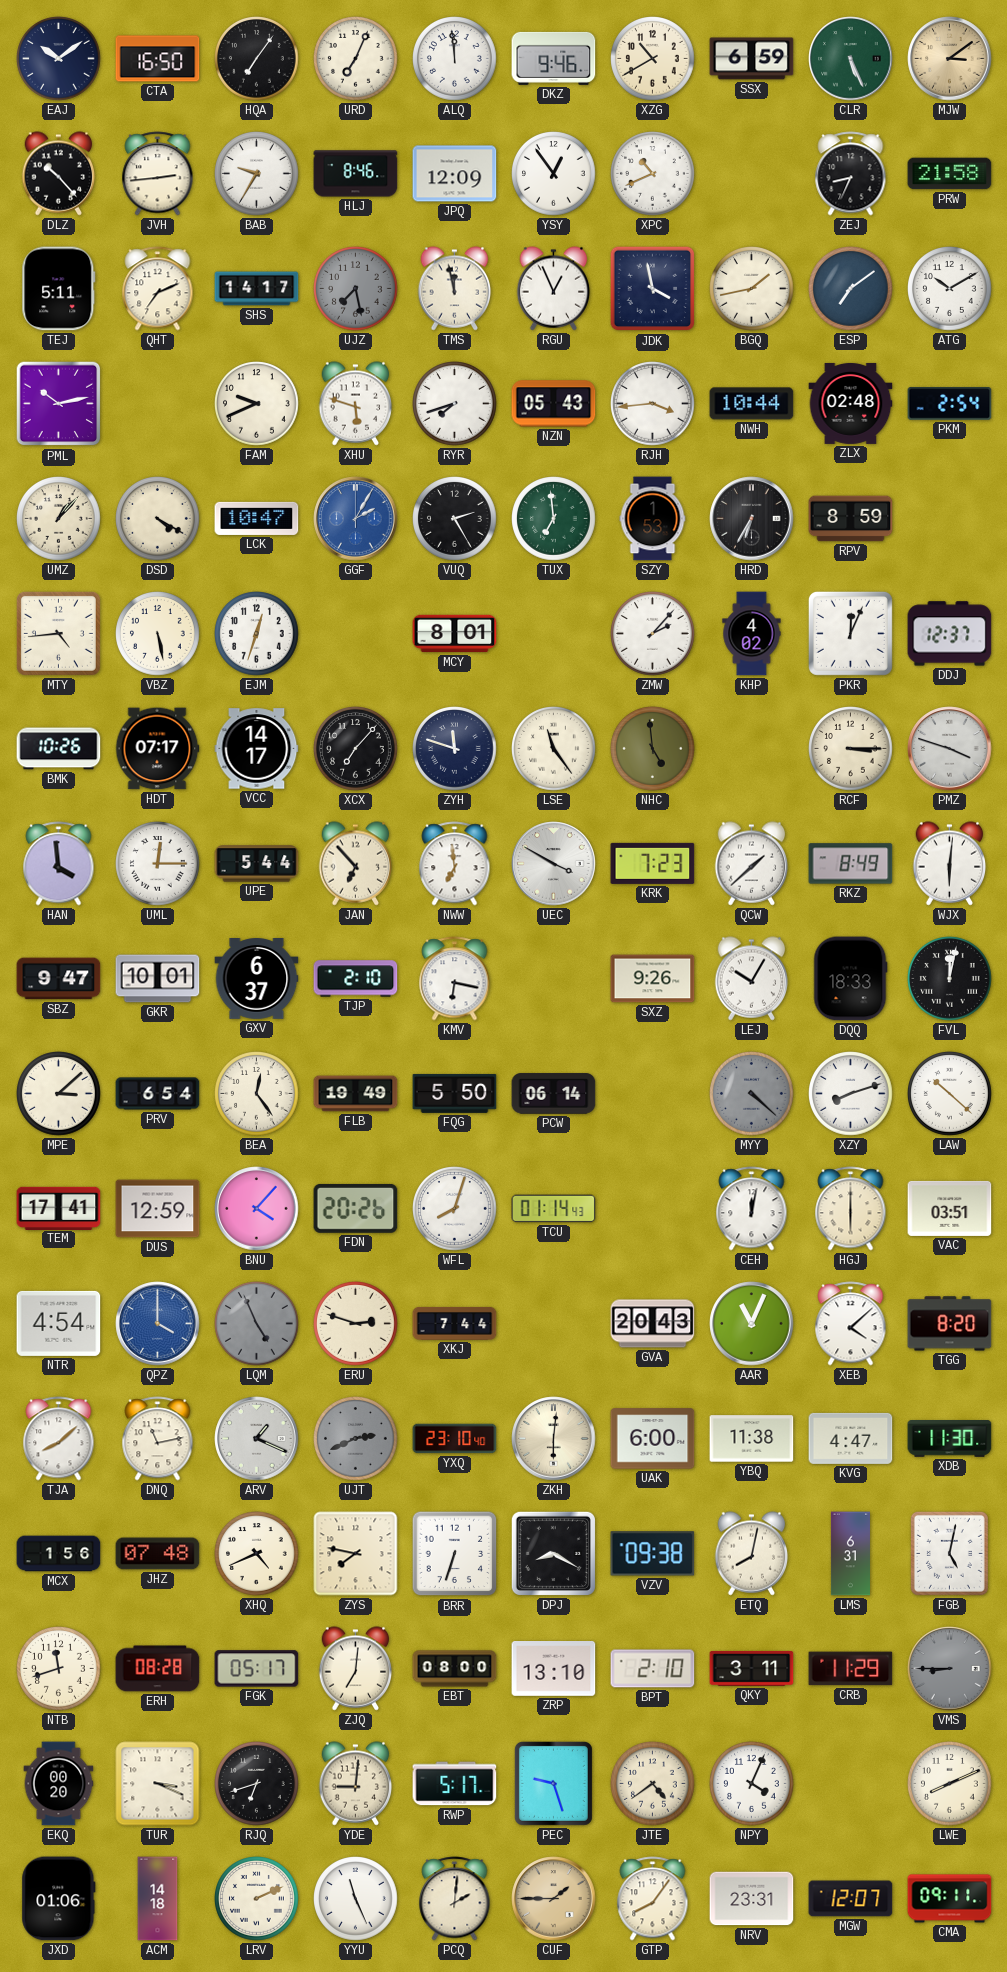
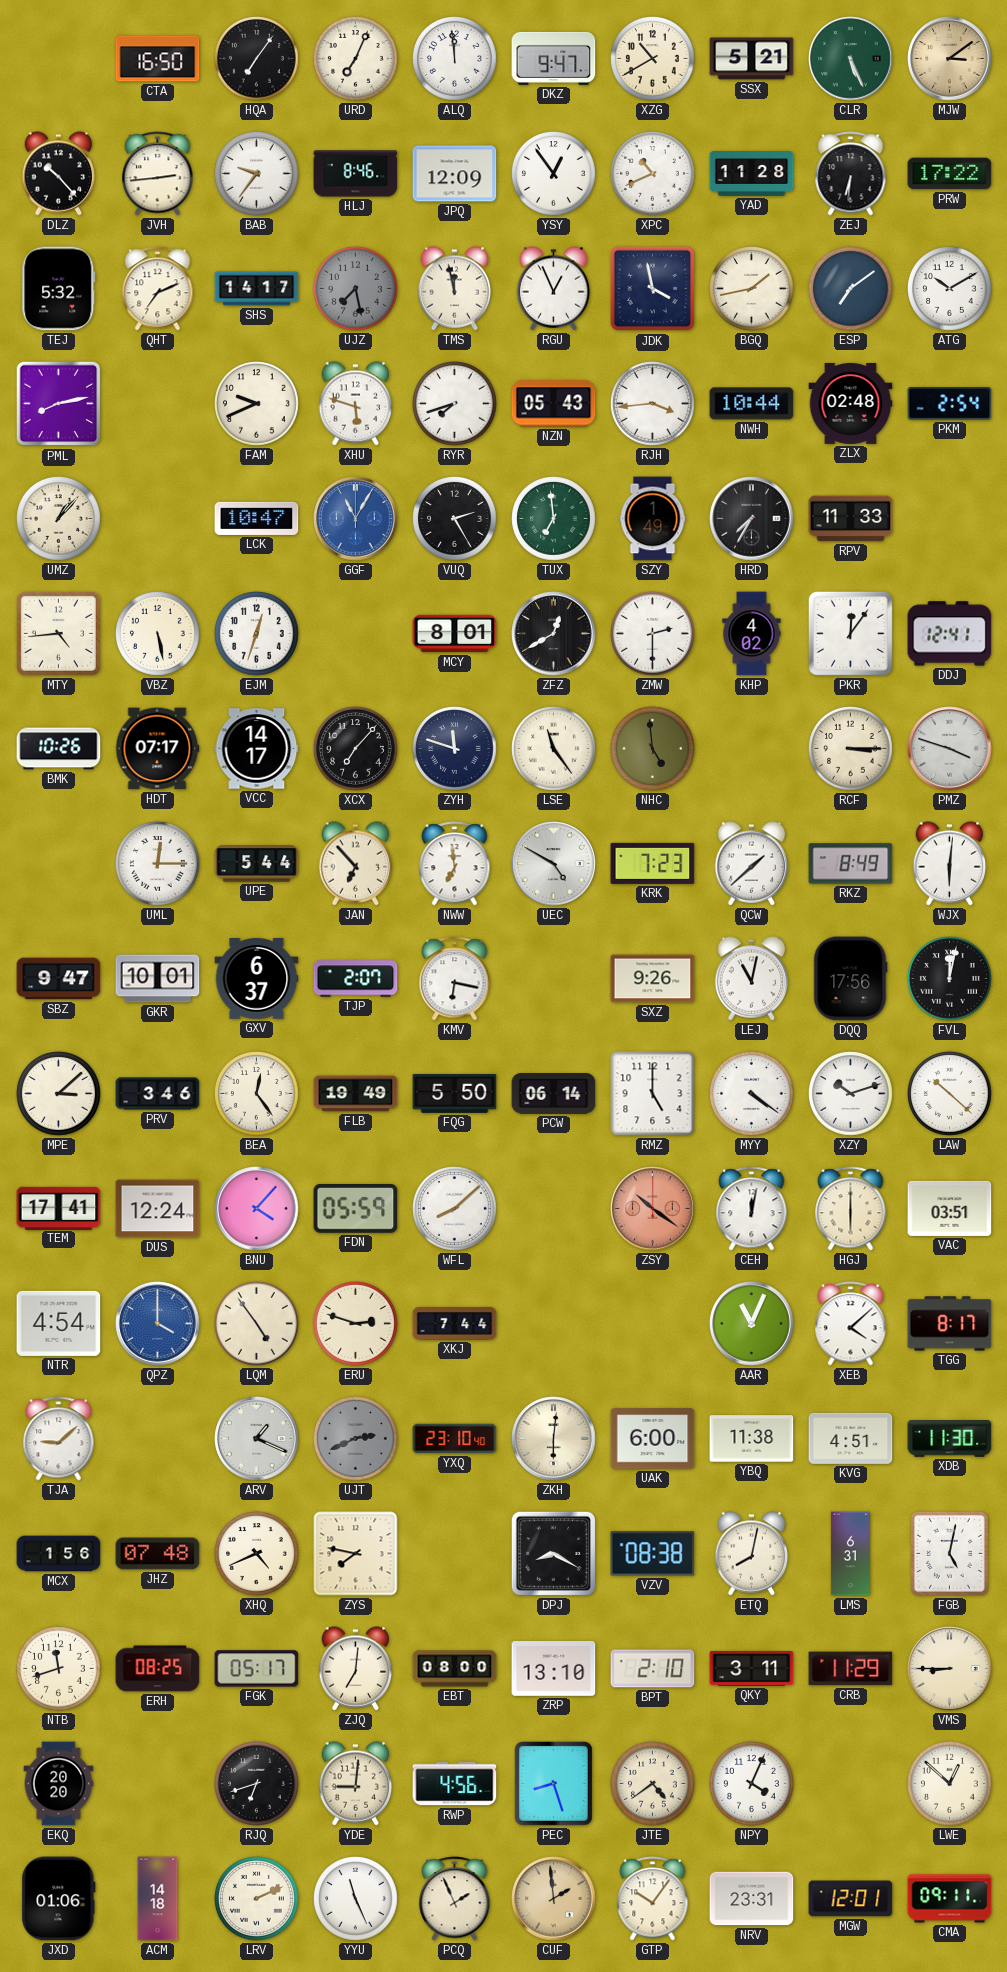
EAJ: 10:09 -> none
DKZ: 9:46 -> 9:47
SSX: 6:59 -> 5:21
BAB: 9:35 -> 9:36
YAD: none -> 11:28
ZEJ: 8:34 -> 6:31
PRW: 21:58 -> 17:22
TEJ: 5:11 -> 5:32
PML: 10:13 -> 8:13
DSD: 4:20 -> none
GGF: 2:05 -> 11:05
SZY: 1:53 -> 1:49
HRD: 6:35 -> 7:35
RPV: 8:59 -> 11:33
ZFZ: none -> 12:40
ZMW: 2:07 -> 2:30
PKR: 12:04 -> 12:06
DDJ: 12:37 -> 12:41
HAN: 3:59 -> none
UEC: 3:50 -> 4:50
TJP: 2:10 -> 2:07
LEJ: 10:05 -> 11:02
DQQ: 18:33 -> 17:56
PRV: 6:54 -> 3:46
RMZ: none -> 5:00
MYY: 4:22 -> 4:21
MYY dial: grey -> white
XZY: 8:12 -> 10:12
DUS: 12:59 -> 12:24
FDN: 20:26 -> 05:59
WFL: 8:03 -> 8:08
TCU: 01:14 -> none
ZSY: none -> 10:21
LQM: 4:56 -> 4:54
LQM dial: grey -> cream
GVA: 20:43 -> none
TGG: 8:20 -> 8:17
TJA: 8:08 -> 9:08
DNQ: 11:13 -> none
KVG: 4:47 -> 4:51
BRR: 6:33 -> none
VZV: 09:38 -> 08:38
ERH: 08:28 -> 08:25
VMS dial: grey -> cream
EKQ: 00:20 -> 20:20
TUR: 3:19 -> none
RWP: 5:17 -> 4:56
PEC: 9:27 -> 8:27
LWE: 8:11 -> 12:52
PCQ: 2:01 -> 1:56
CUF: 1:45 -> 1:59
GTP: 8:06 -> 10:06
MGW: 12:07 -> 12:01
